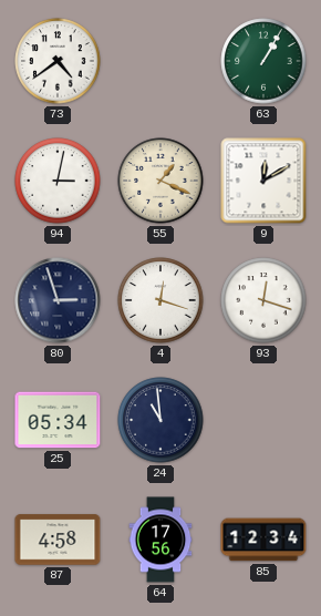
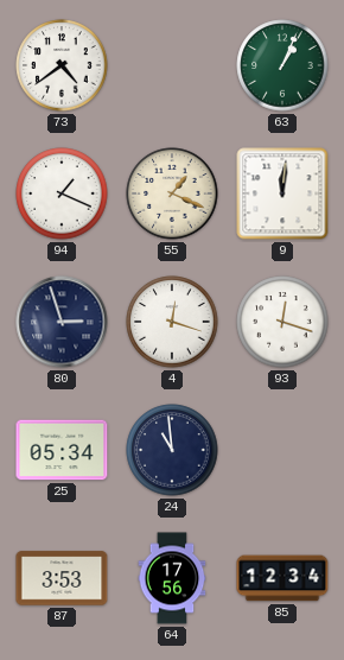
63: 1:05 -> 1:04
94: 3:02 -> 1:19
9: 12:10 -> 12:01
87: 4:58 -> 3:53
